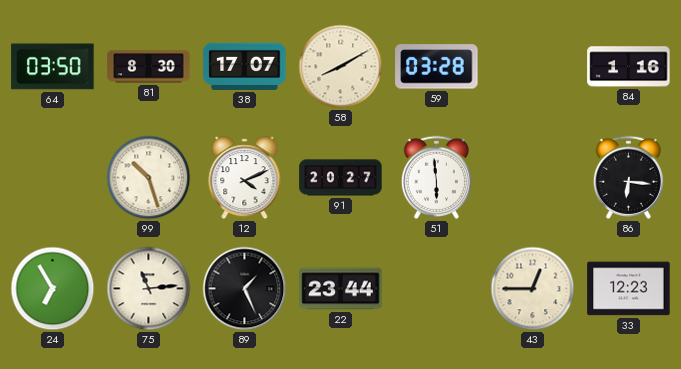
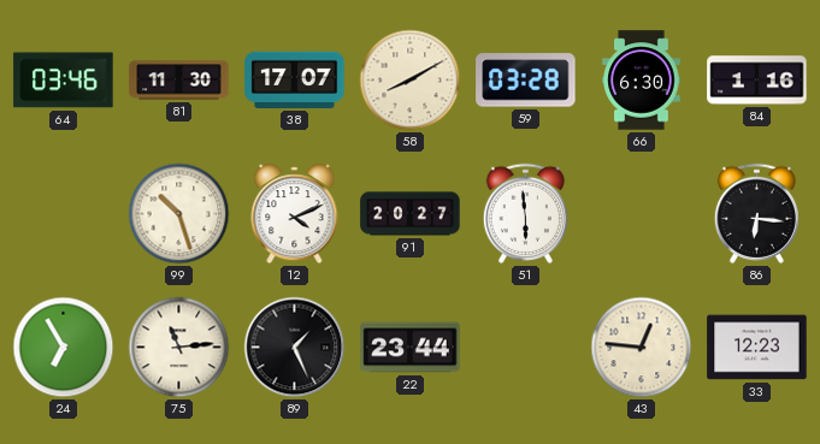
64: 03:50 -> 03:46
81: 8:30 -> 11:30
66: none -> 6:30
43: 12:45 -> 12:46
